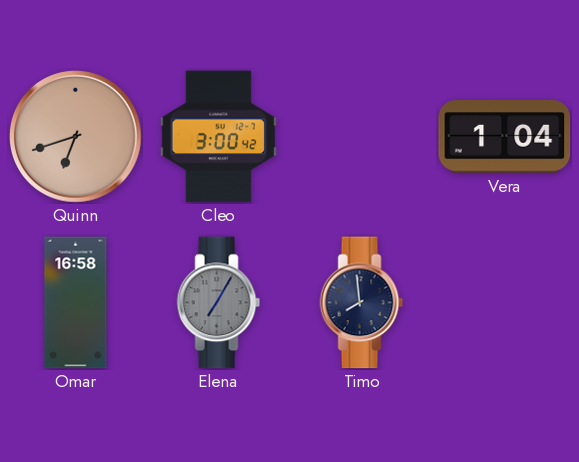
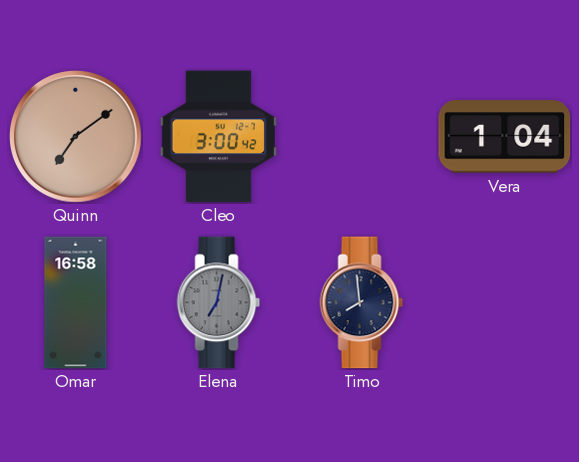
Quinn: 6:42 -> 7:09
Elena: 7:05 -> 7:02
